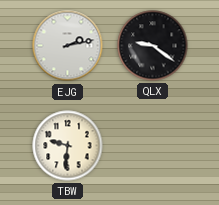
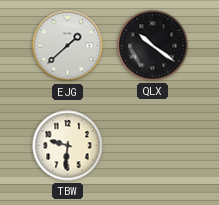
EJG: 2:13 -> 1:38
QLX: 9:21 -> 10:21
